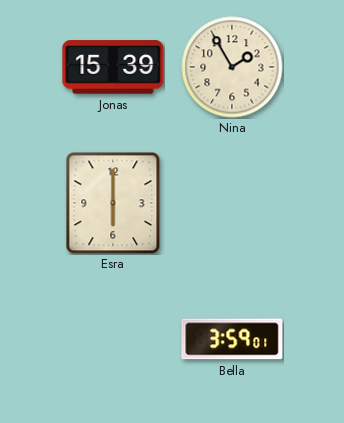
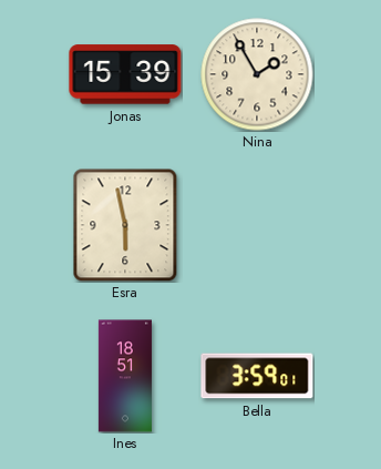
Esra: 6:00 -> 5:58
Ines: none -> 18:51
